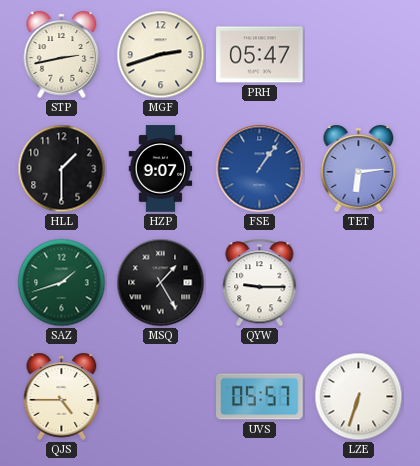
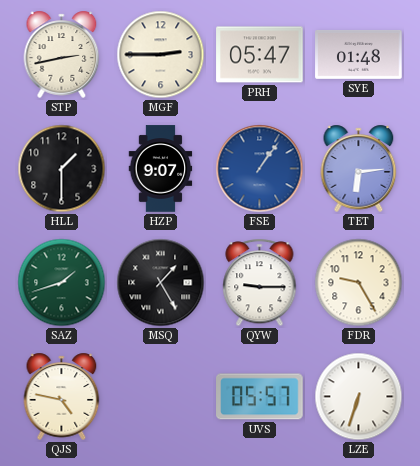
MGF: 2:42 -> 2:45
SYE: none -> 01:48
FDR: none -> 9:25
QJS: 4:45 -> 4:47
